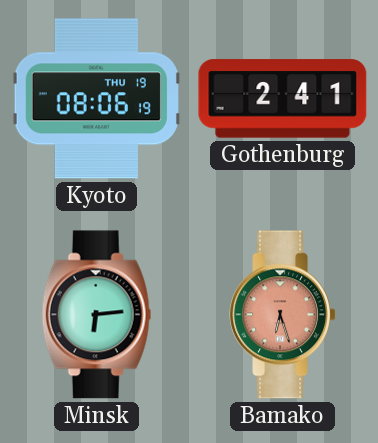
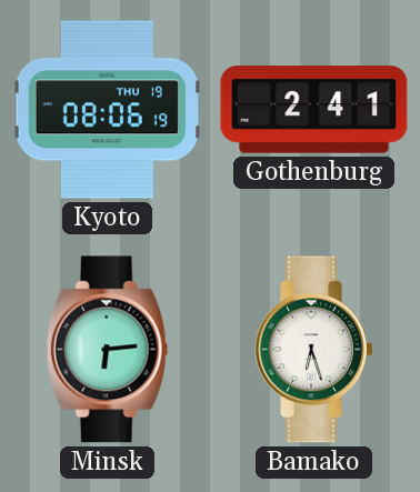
Bamako dial: salmon -> white
